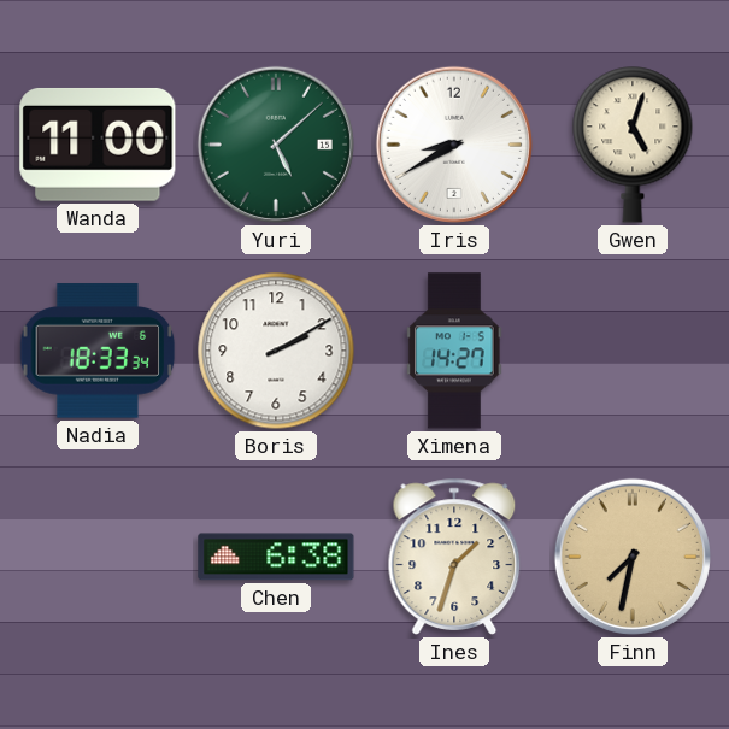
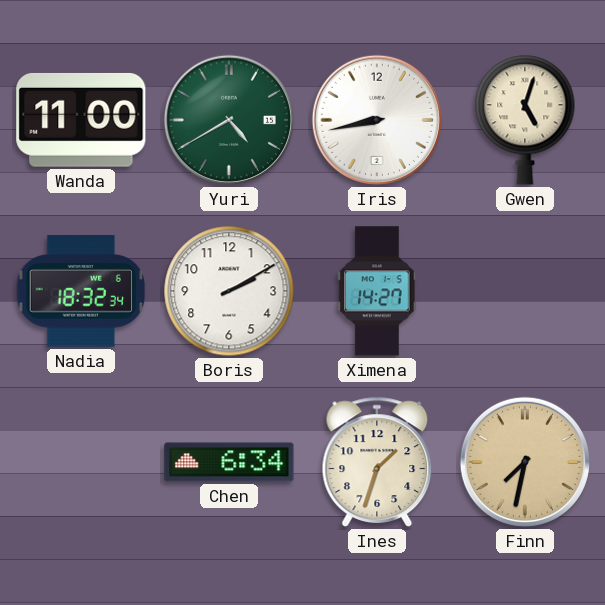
Yuri: 5:08 -> 4:40
Iris: 8:40 -> 8:43
Nadia: 18:33 -> 18:32
Chen: 6:38 -> 6:34
